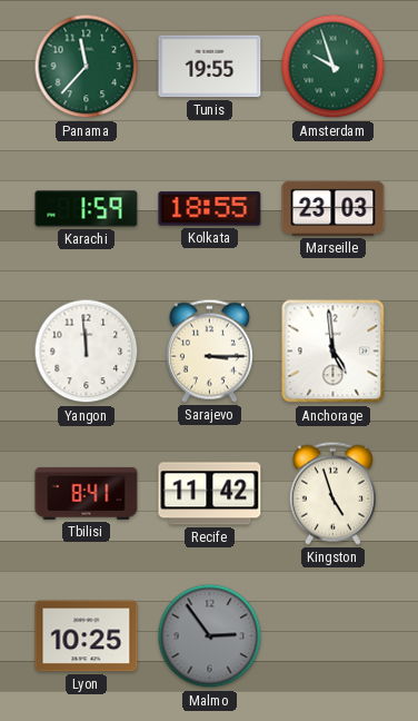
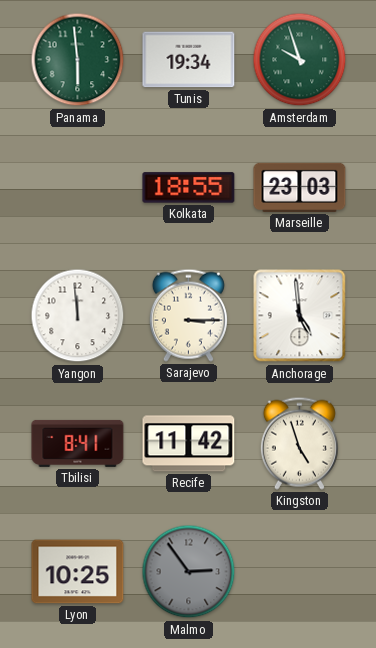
Panama: 11:37 -> 5:59
Tunis: 19:55 -> 19:34
Karachi: 1:59 -> none
